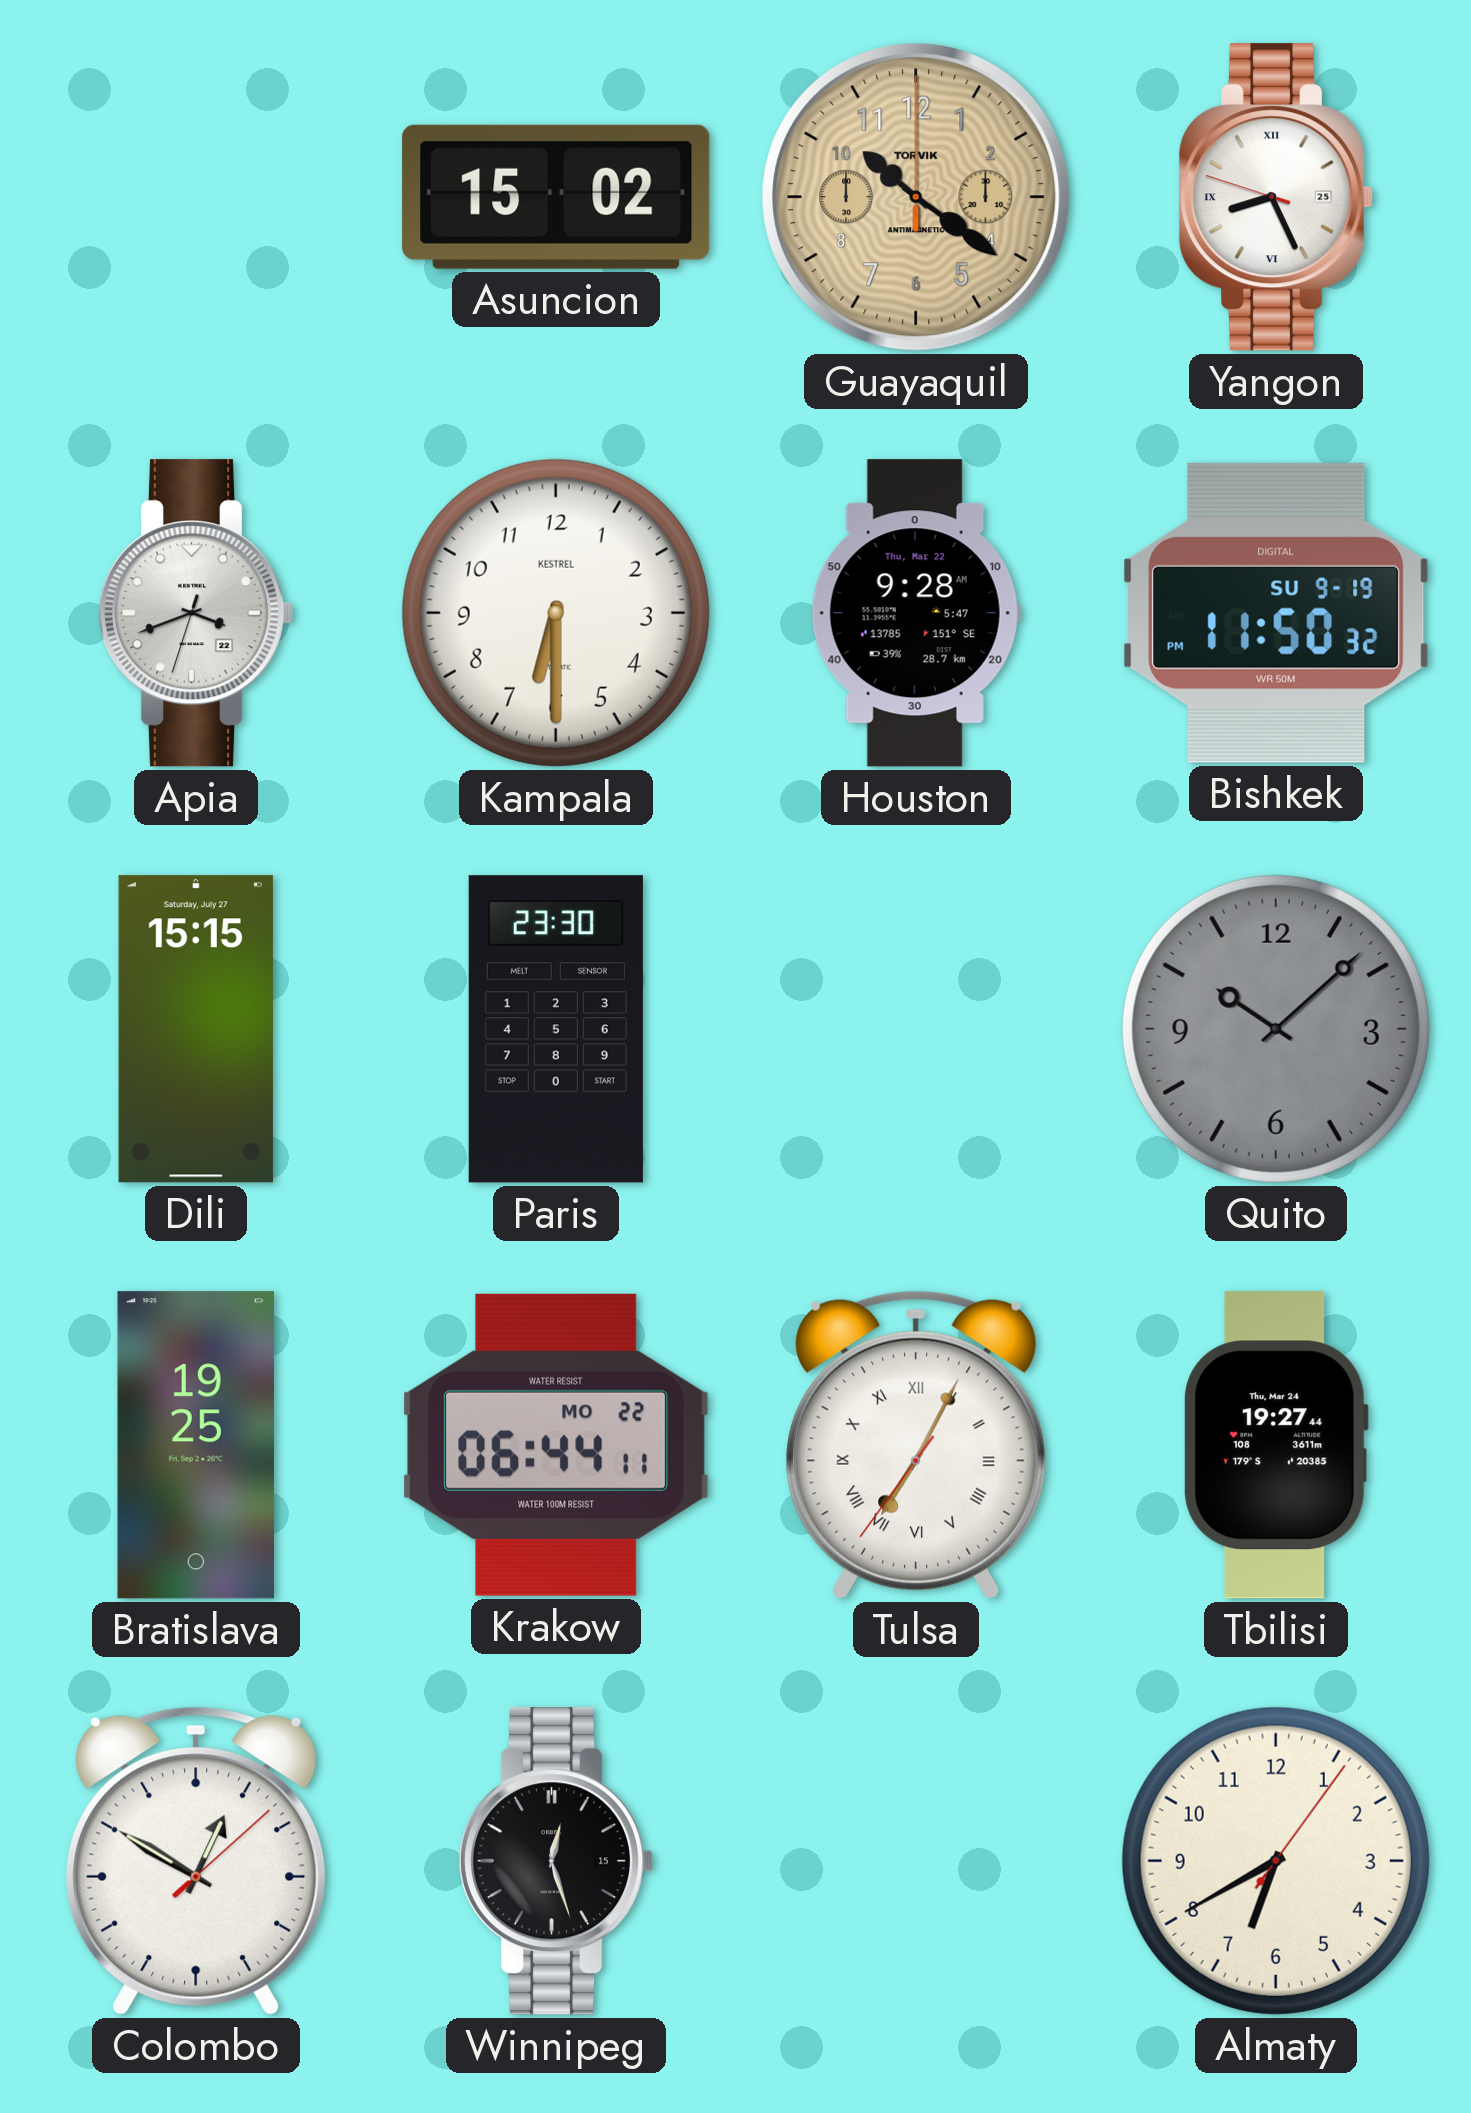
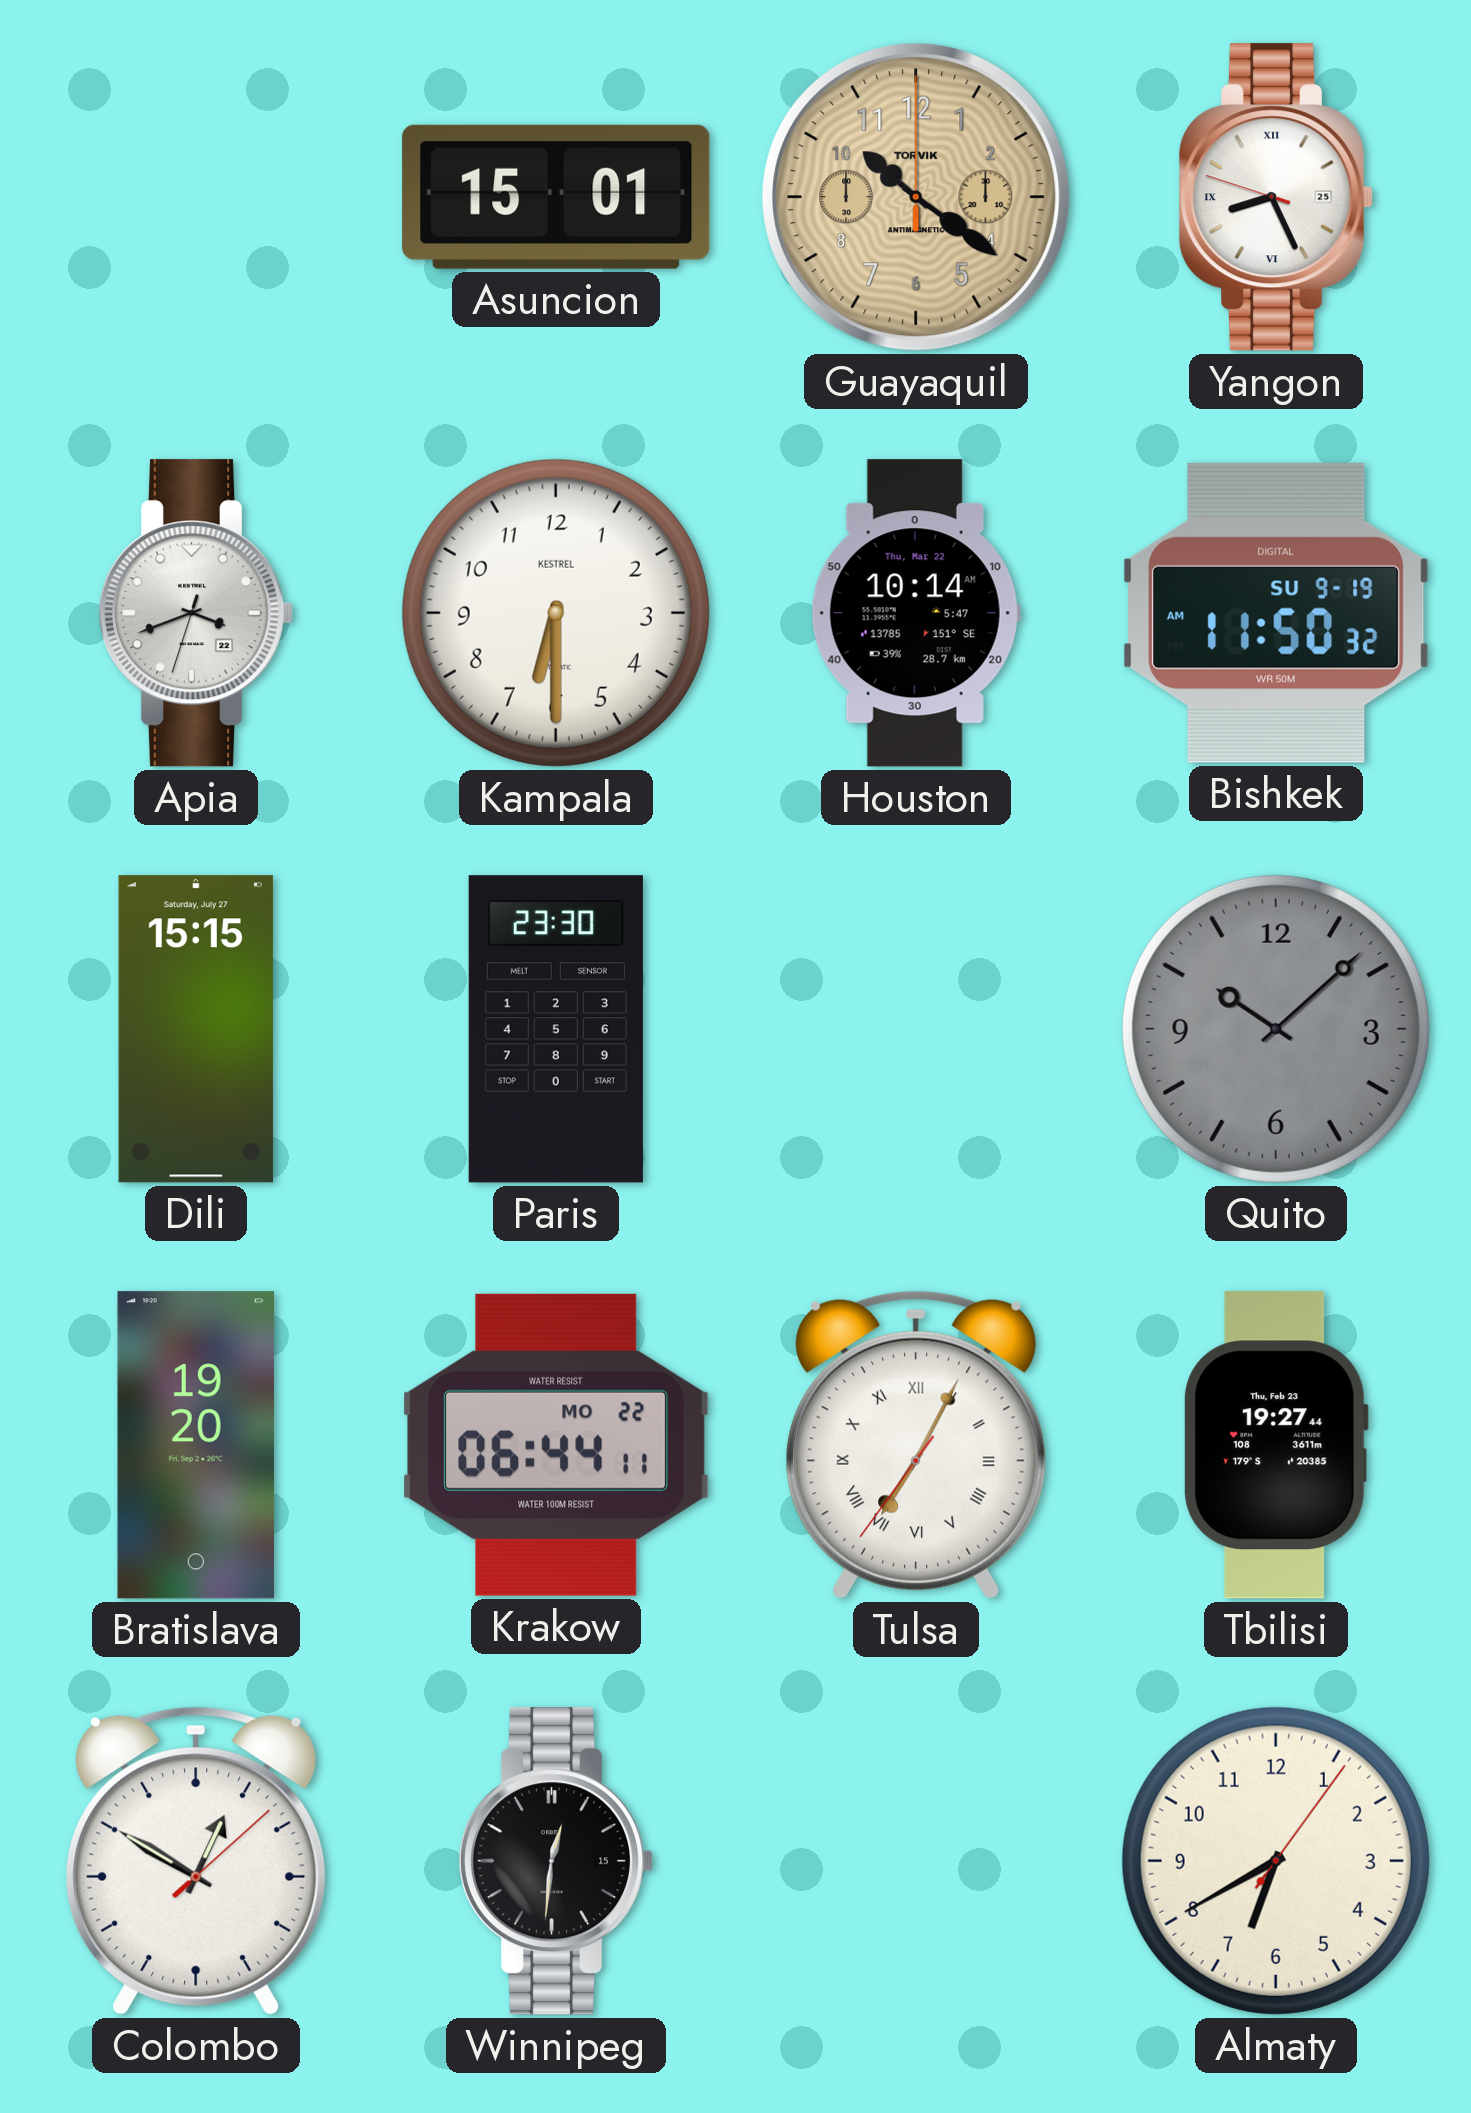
Asuncion: 15:02 -> 15:01
Houston: 9:28 -> 10:14
Bishkek: 11:50:32 PM -> 11:50:32 AM
Bratislava: 19:25 -> 19:20
Tbilisi date: Thu, Mar 24 -> Thu, Feb 23
Winnipeg: 12:27 -> 12:31
